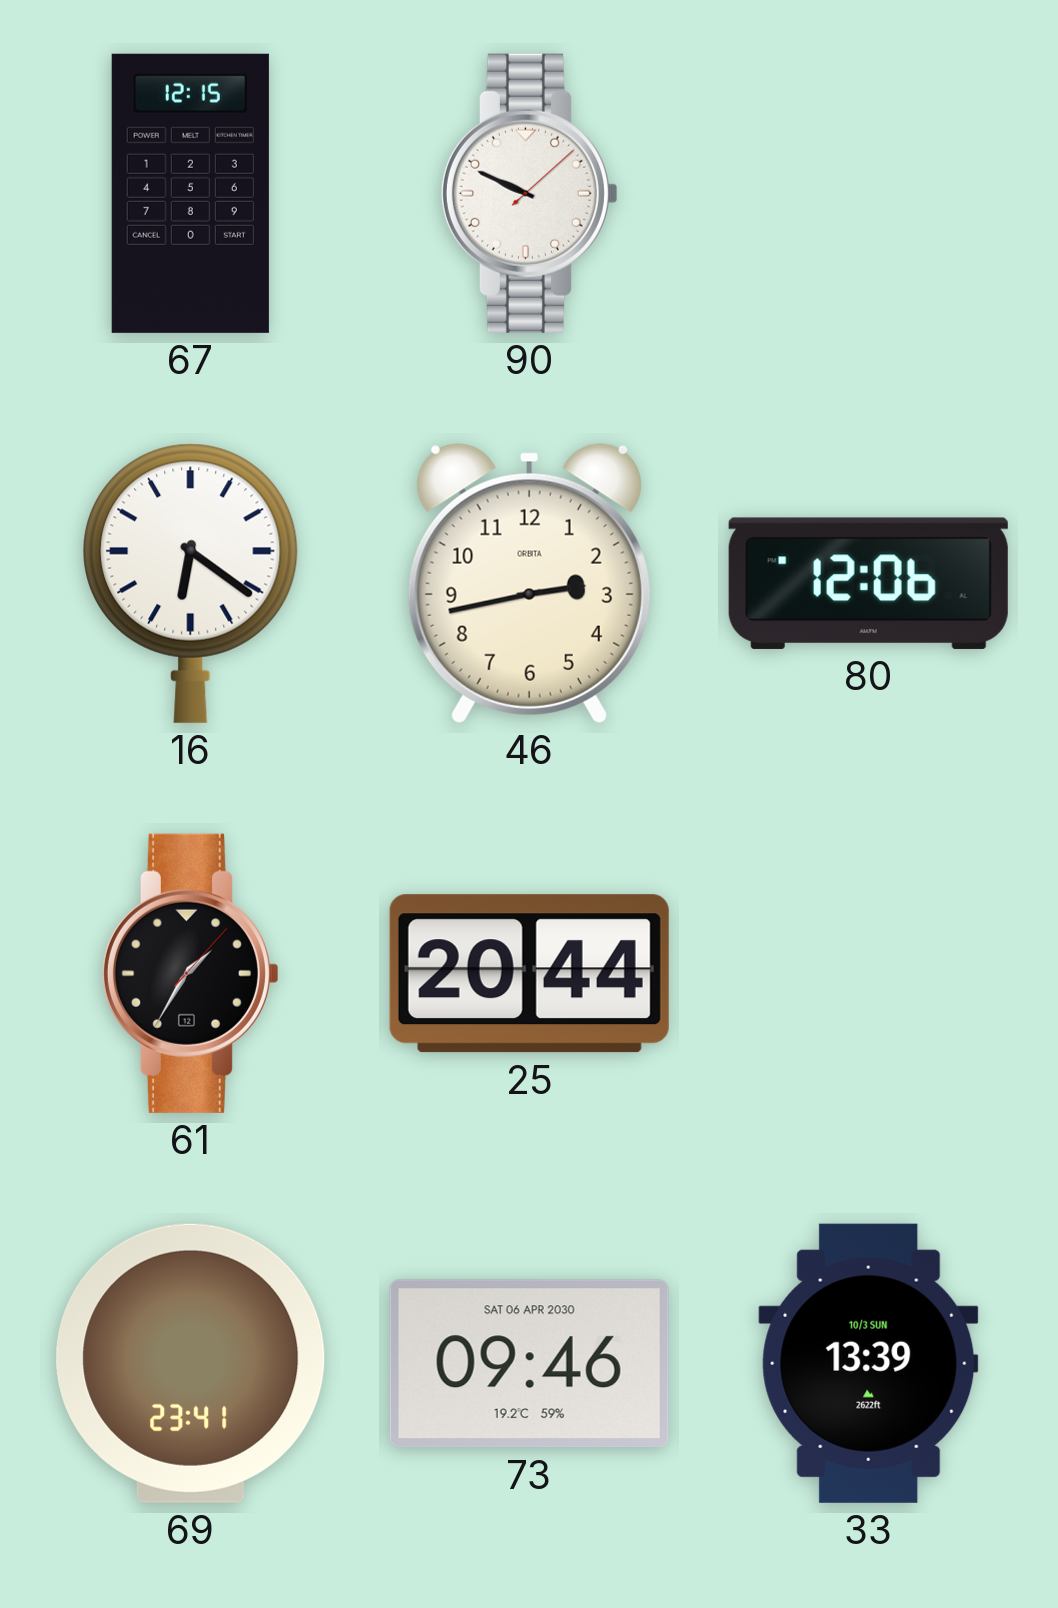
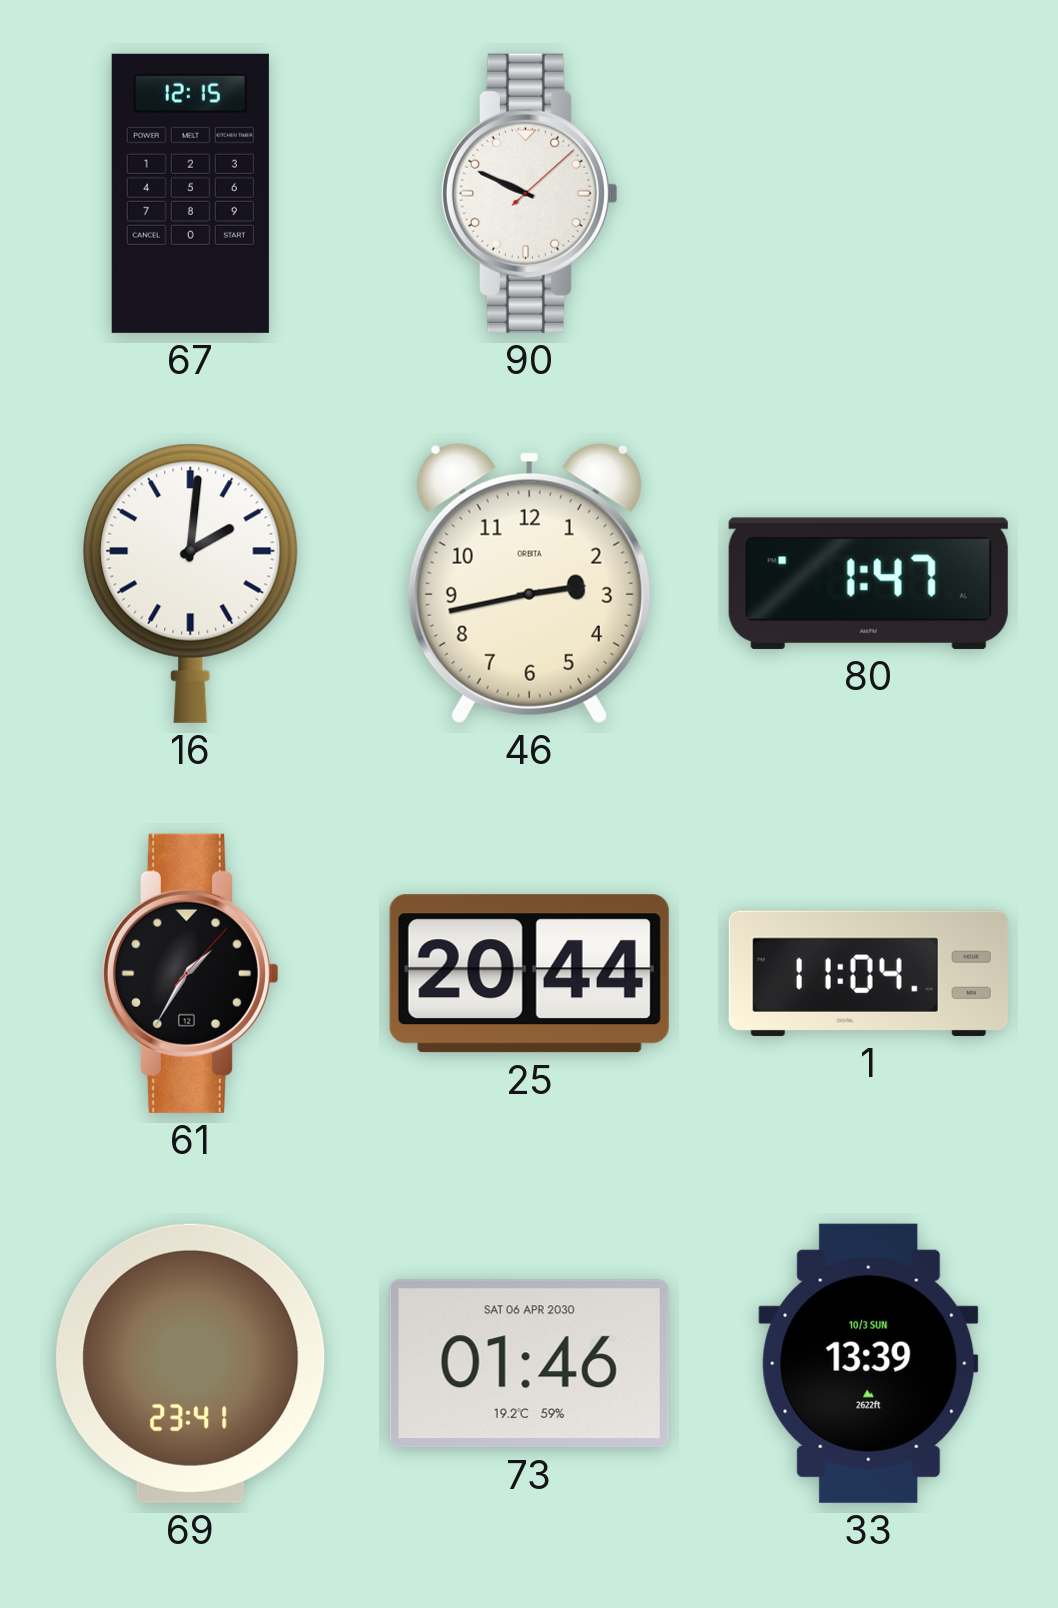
16: 6:21 -> 2:01
80: 12:06 -> 1:47
1: none -> 11:04
73: 09:46 -> 01:46
